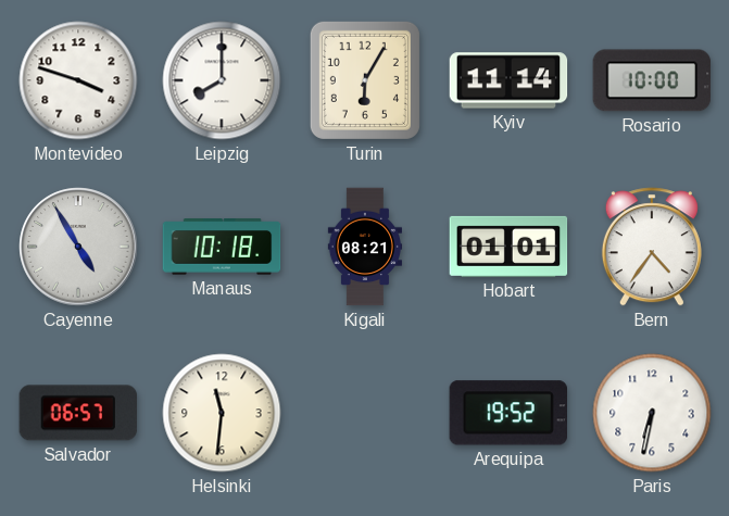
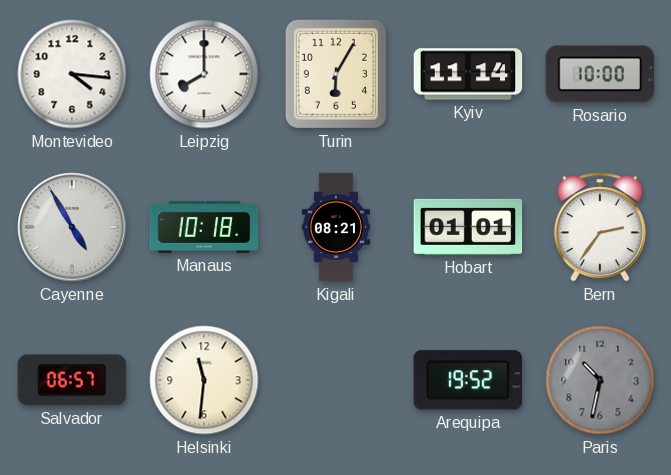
Montevideo: 3:48 -> 4:16
Bern: 4:36 -> 2:36
Paris: 6:32 -> 10:32
Paris dial: white -> grey
